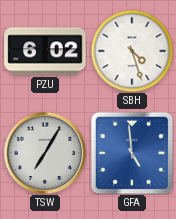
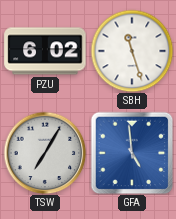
SBH: 4:27 -> 11:27
